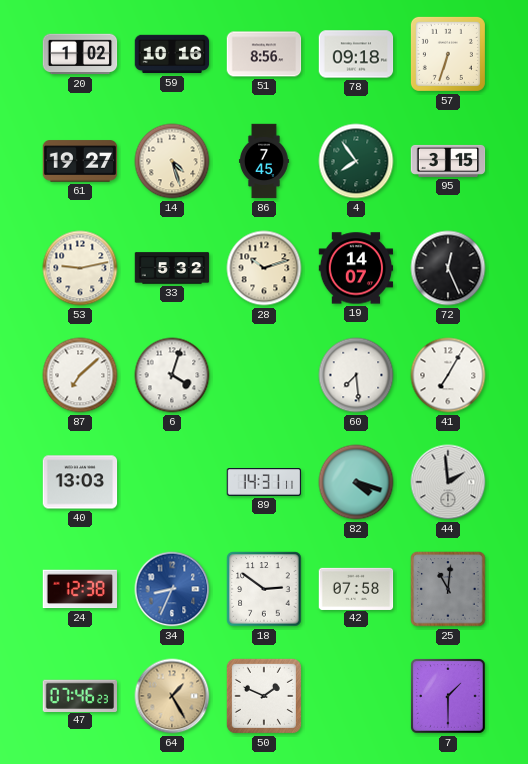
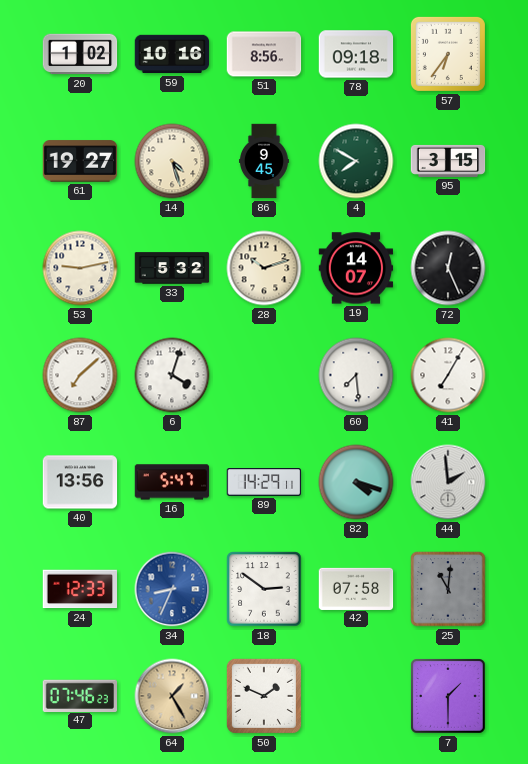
57: 6:33 -> 6:36
86: 7:45 -> 9:45
4: 7:54 -> 7:50
40: 13:03 -> 13:56
16: none -> 5:47
89: 14:31 -> 14:29
24: 12:38 -> 12:33
